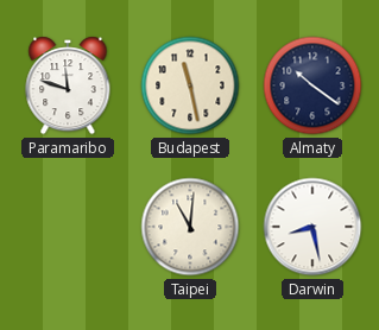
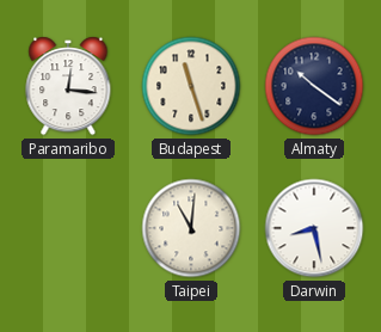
Paramaribo: 11:48 -> 12:16
Budapest: 11:28 -> 11:27
